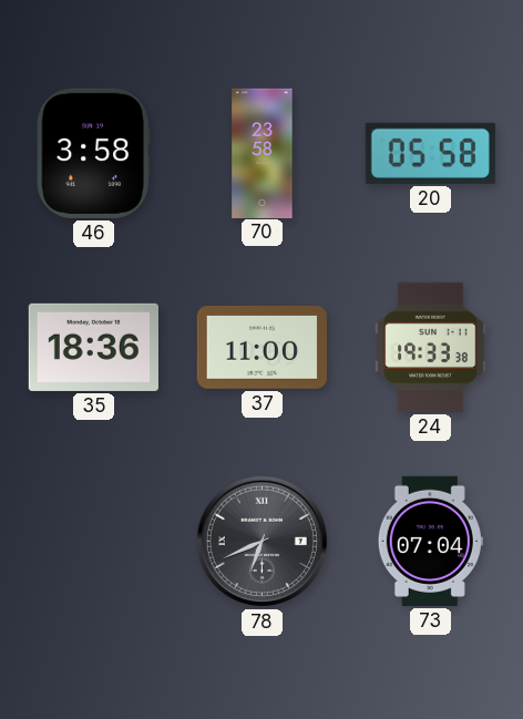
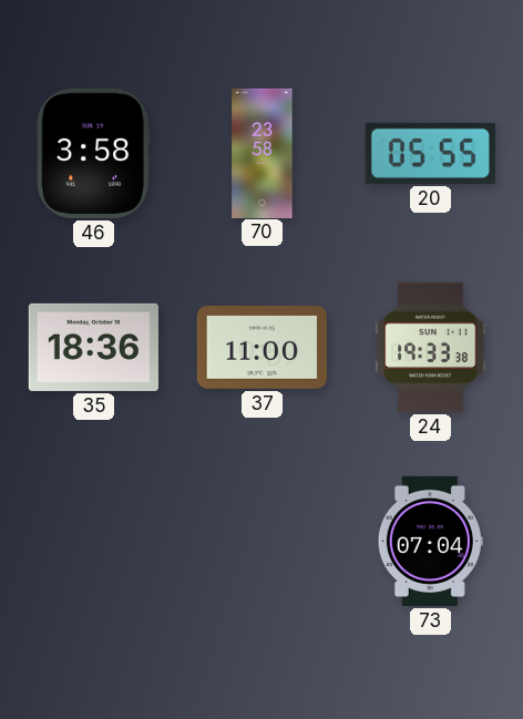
20: 05:58 -> 05:55
78: 6:41 -> none
